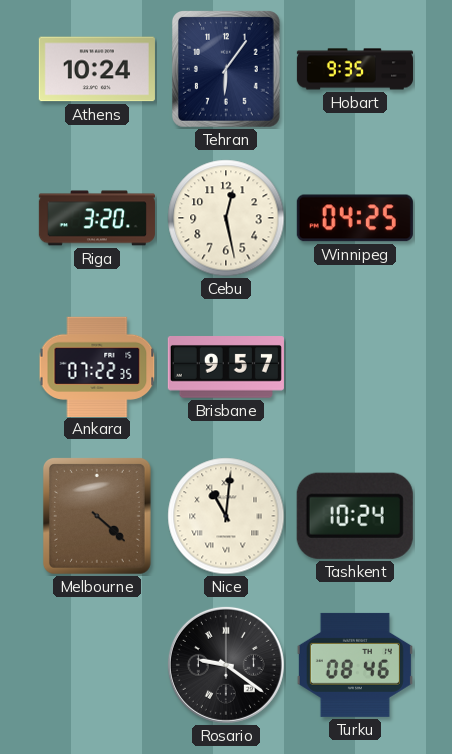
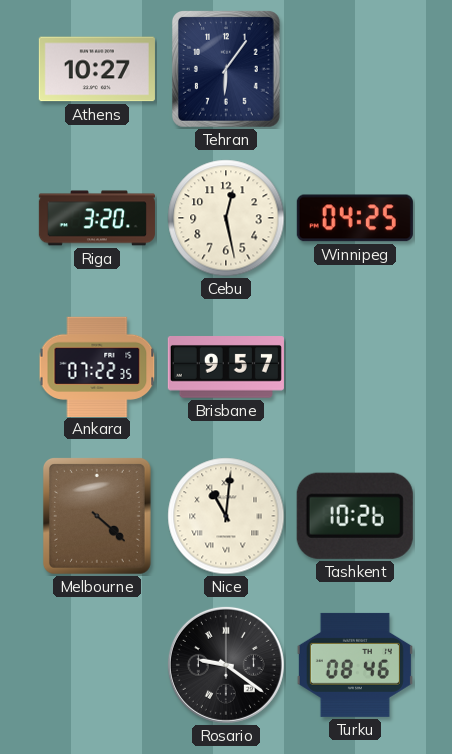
Athens: 10:24 -> 10:27
Hobart: 9:35 -> none
Tashkent: 10:24 -> 10:26
